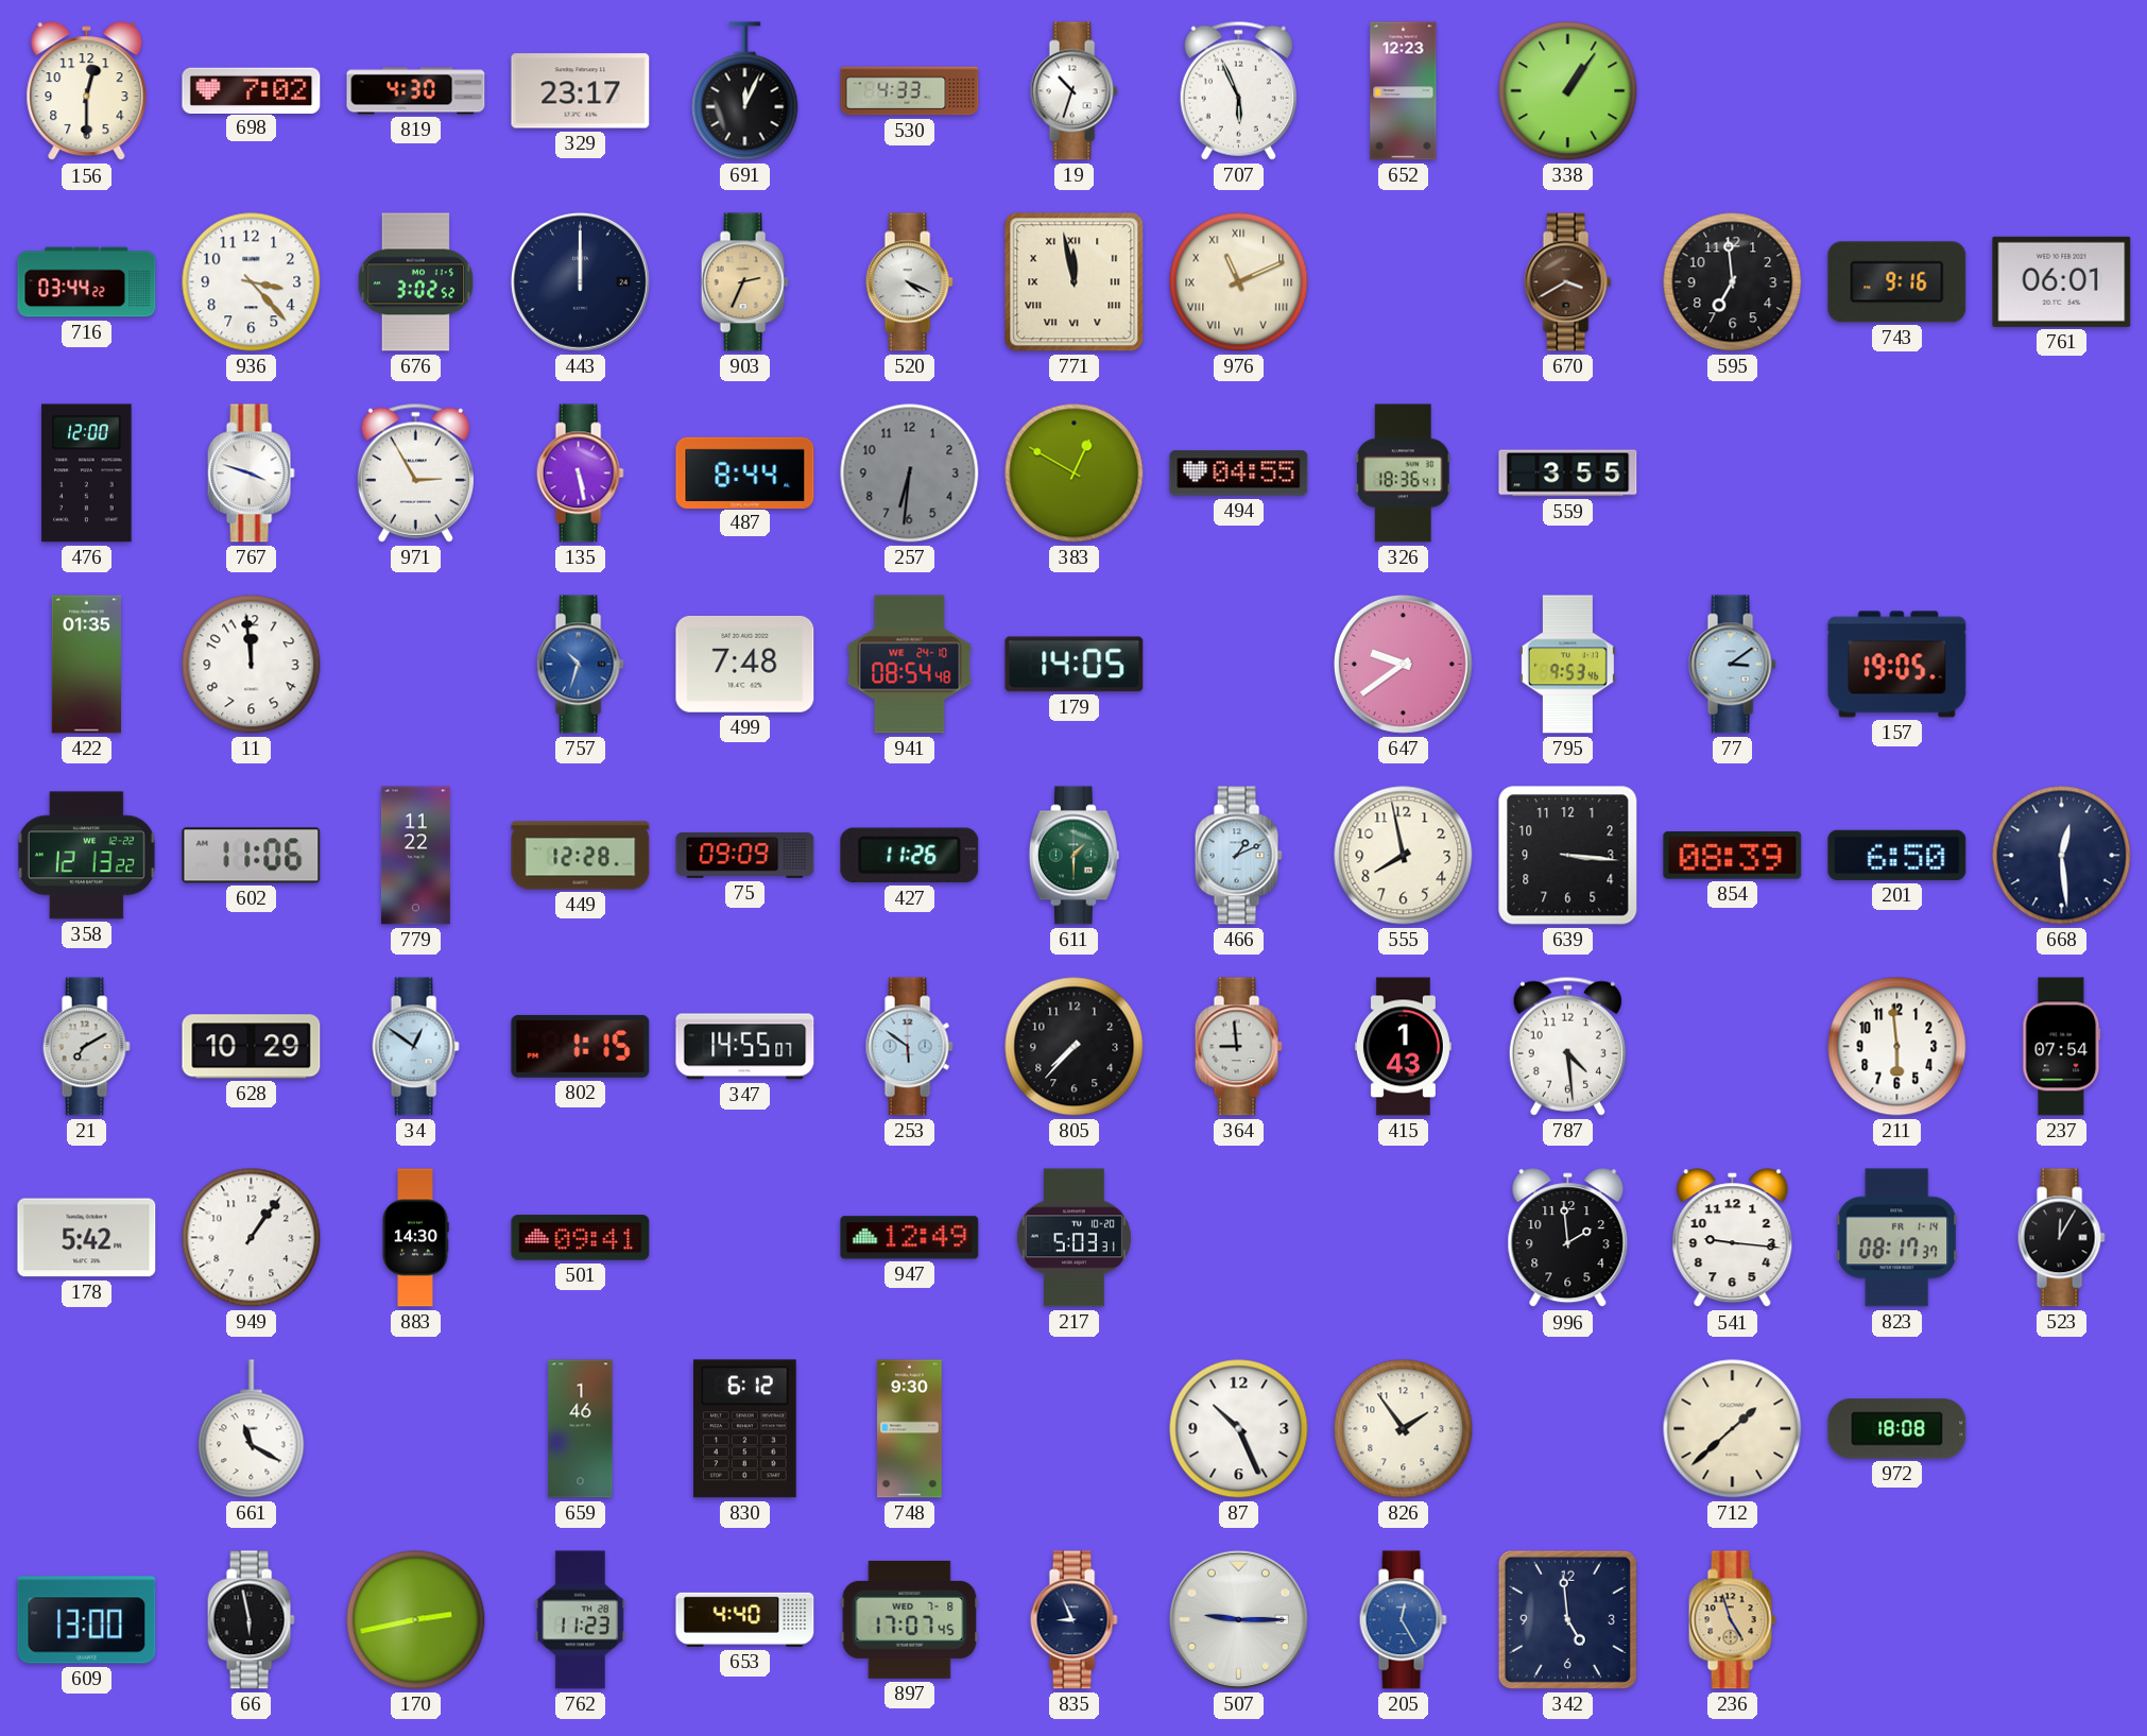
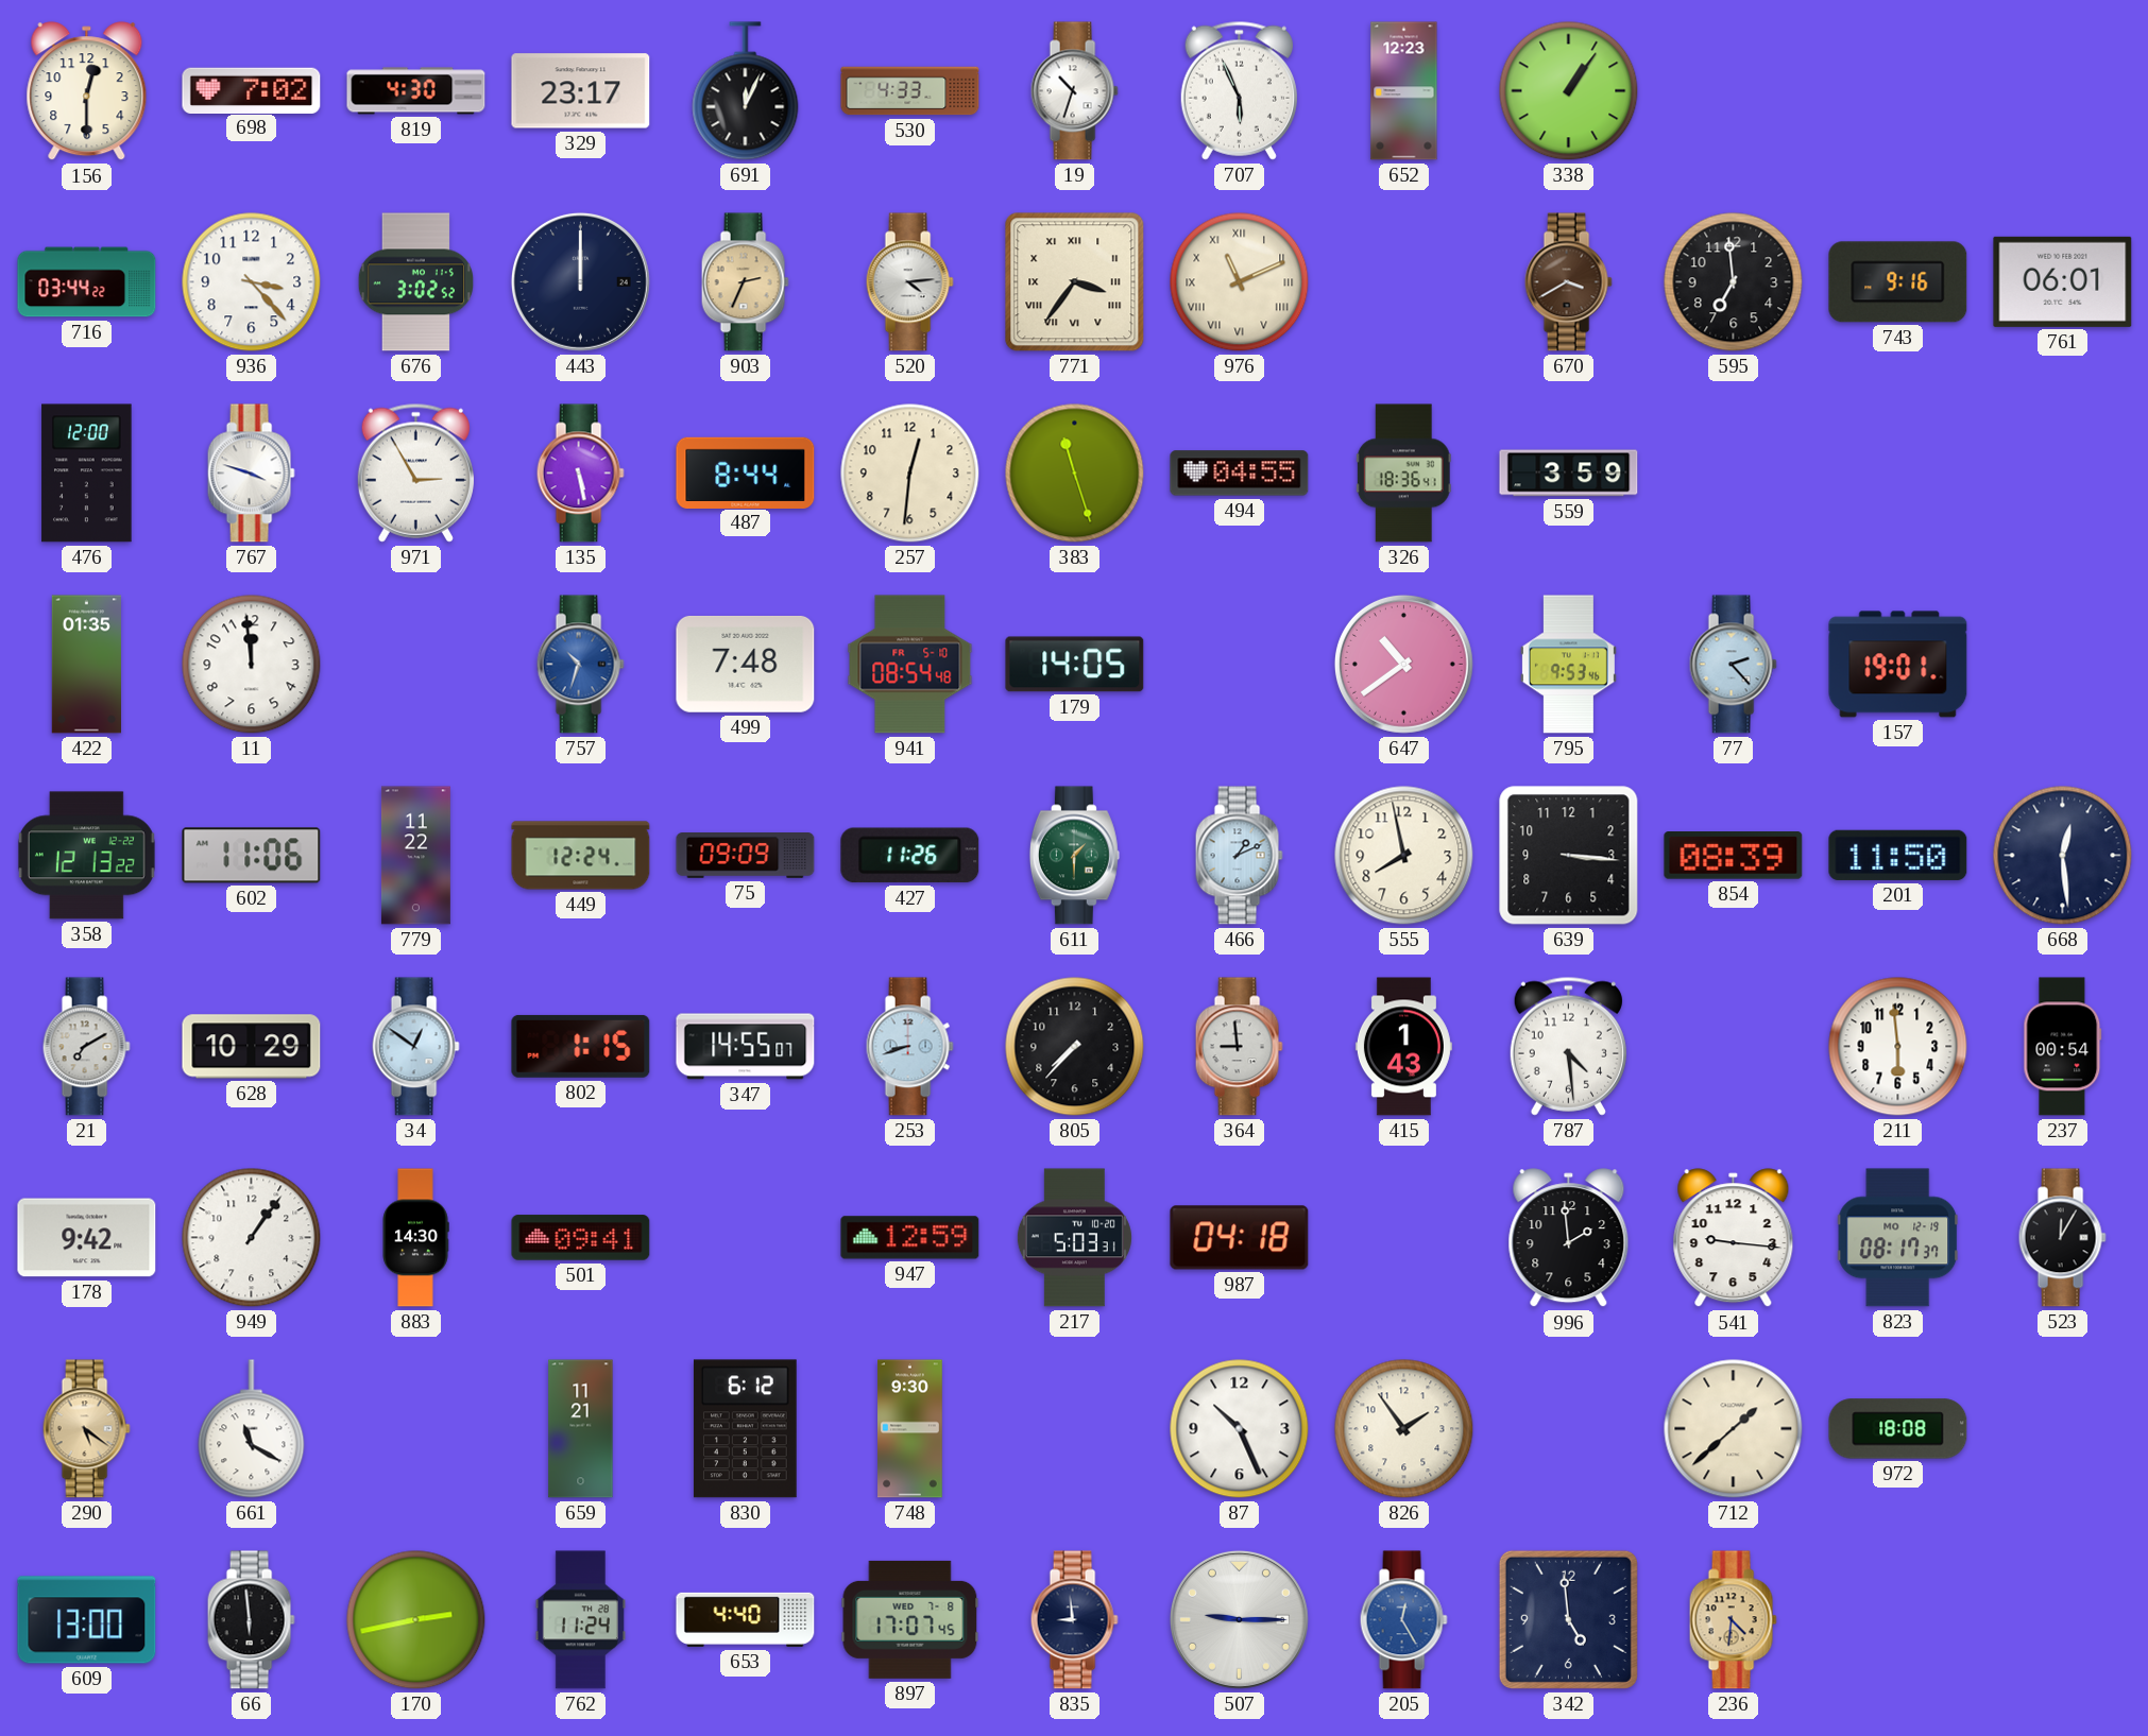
520: 4:19 -> 4:14
771: 11:58 -> 3:36
257: 6:31 -> 12:31
257 dial: grey -> cream
383: 12:50 -> 11:27
559: 3:55 -> 3:59
941 date: WE 24-10 -> FR 5-10
647: 9:39 -> 10:39
77: 3:09 -> 2:23
157: 19:05 -> 19:01
449: 12:28 -> 12:24
201: 6:50 -> 11:50
253: 5:51 -> 8:42
237: 07:54 -> 00:54
178: 5:42 -> 9:42
947: 12:49 -> 12:59
987: none -> 04:18
823 date: FR 1-14 -> MO 12-19
290: none -> 5:21
659: 1:46 -> 11:21
66: 5:58 -> 5:59
762: 11:23 -> 11:24
835: 8:56 -> 8:59
236: 4:57 -> 4:31
